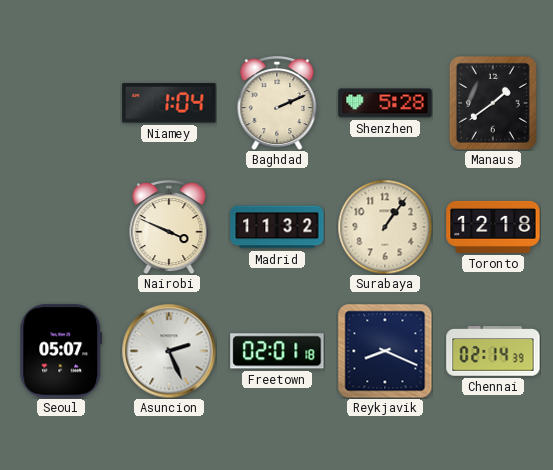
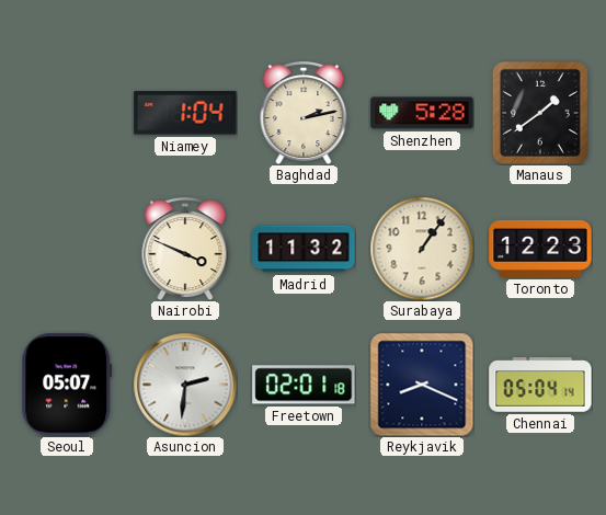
Baghdad: 2:11 -> 2:13
Toronto: 12:18 -> 12:23
Asuncion: 2:26 -> 2:31
Chennai: 02:14 -> 05:04
